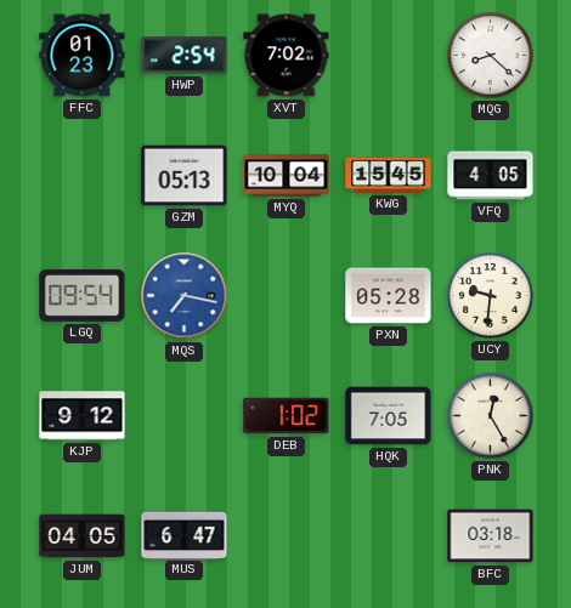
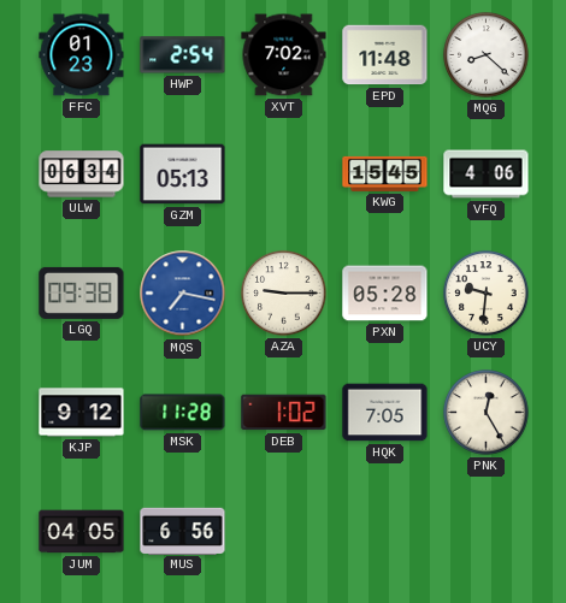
EPD: none -> 11:48
ULW: none -> 06:34
MYQ: 10:04 -> none
VFQ: 4:05 -> 4:06
LGQ: 09:54 -> 09:38
AZA: none -> 9:15
MSK: none -> 11:28
MUS: 6:47 -> 6:56
BFC: 03:18 -> none
